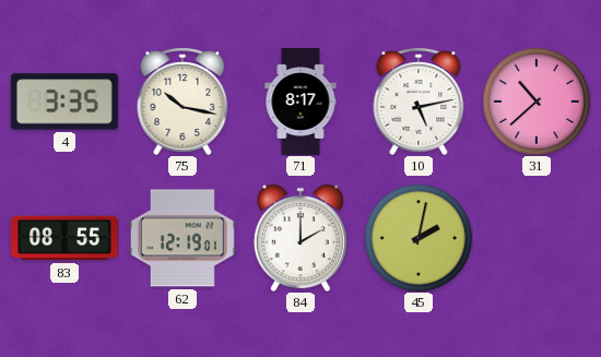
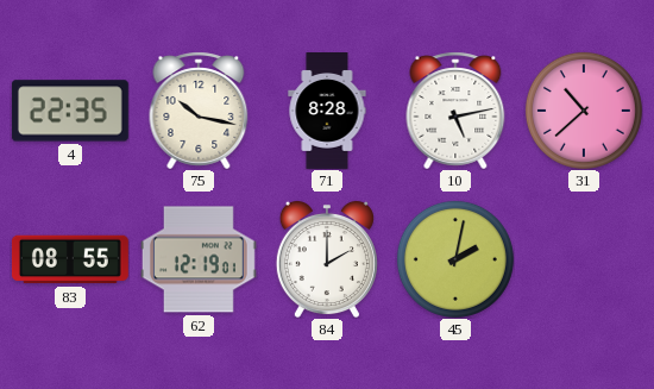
4: 3:35 -> 22:35
71: 8:17 -> 8:28
